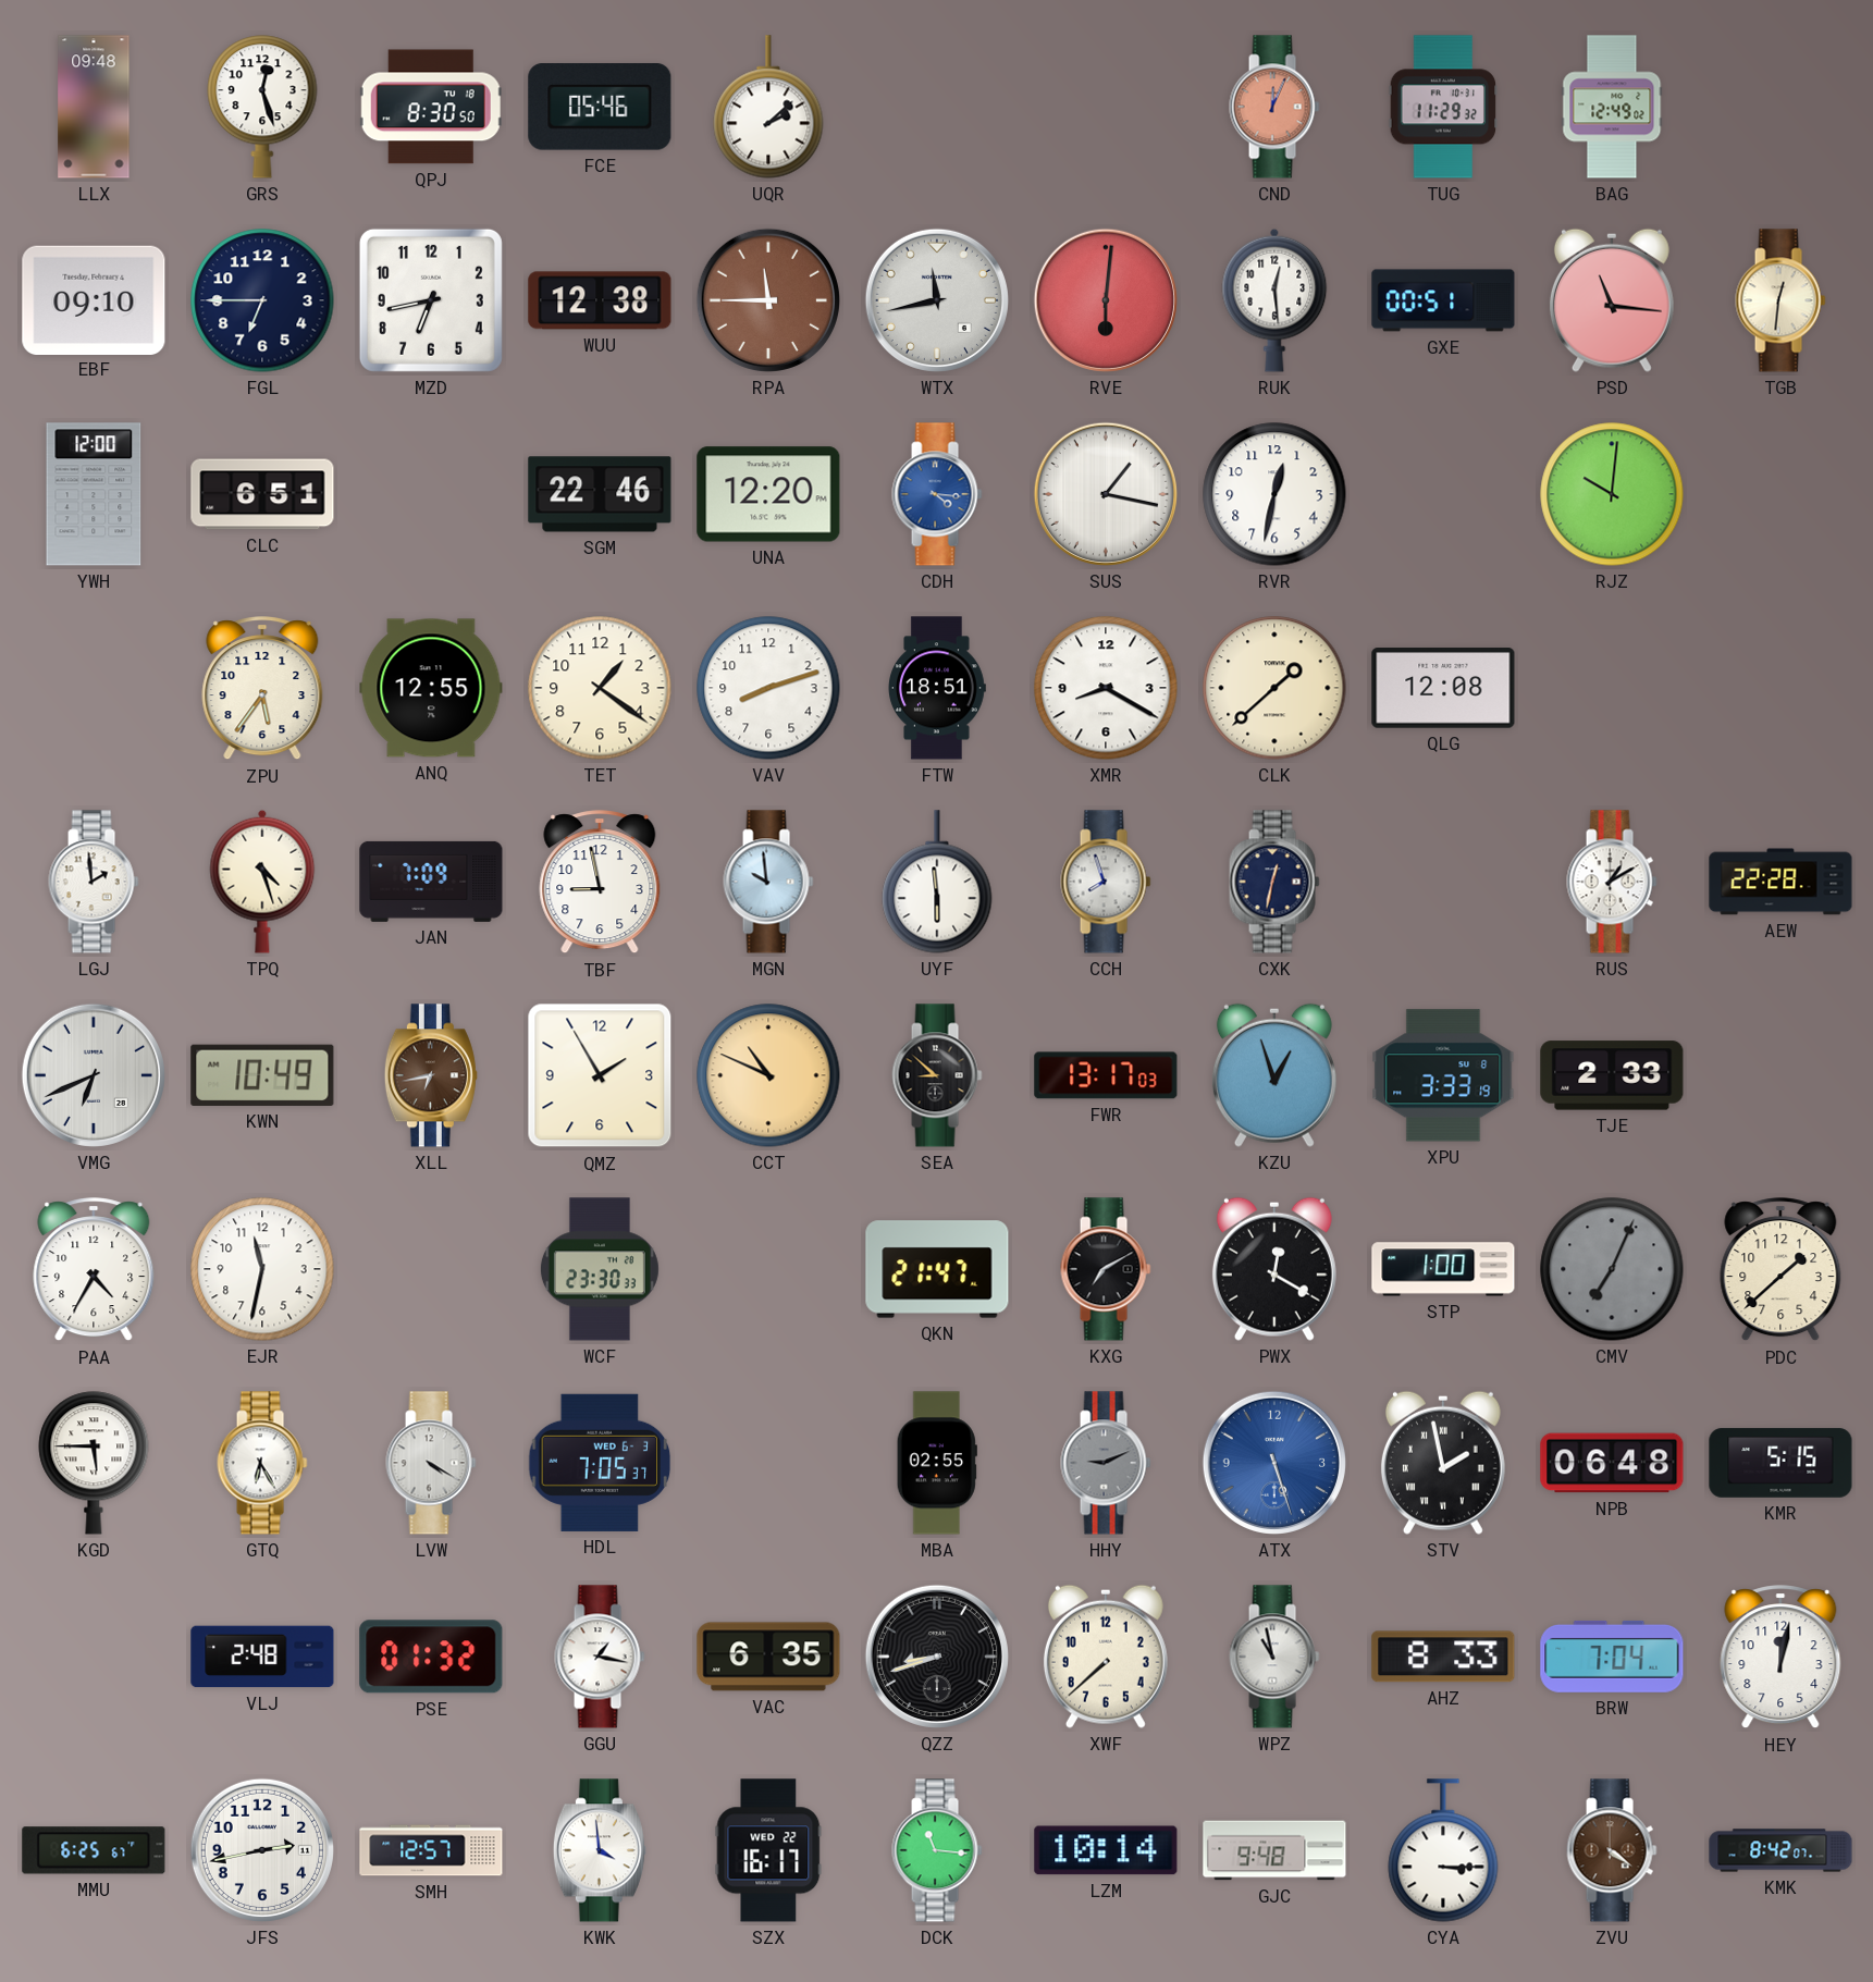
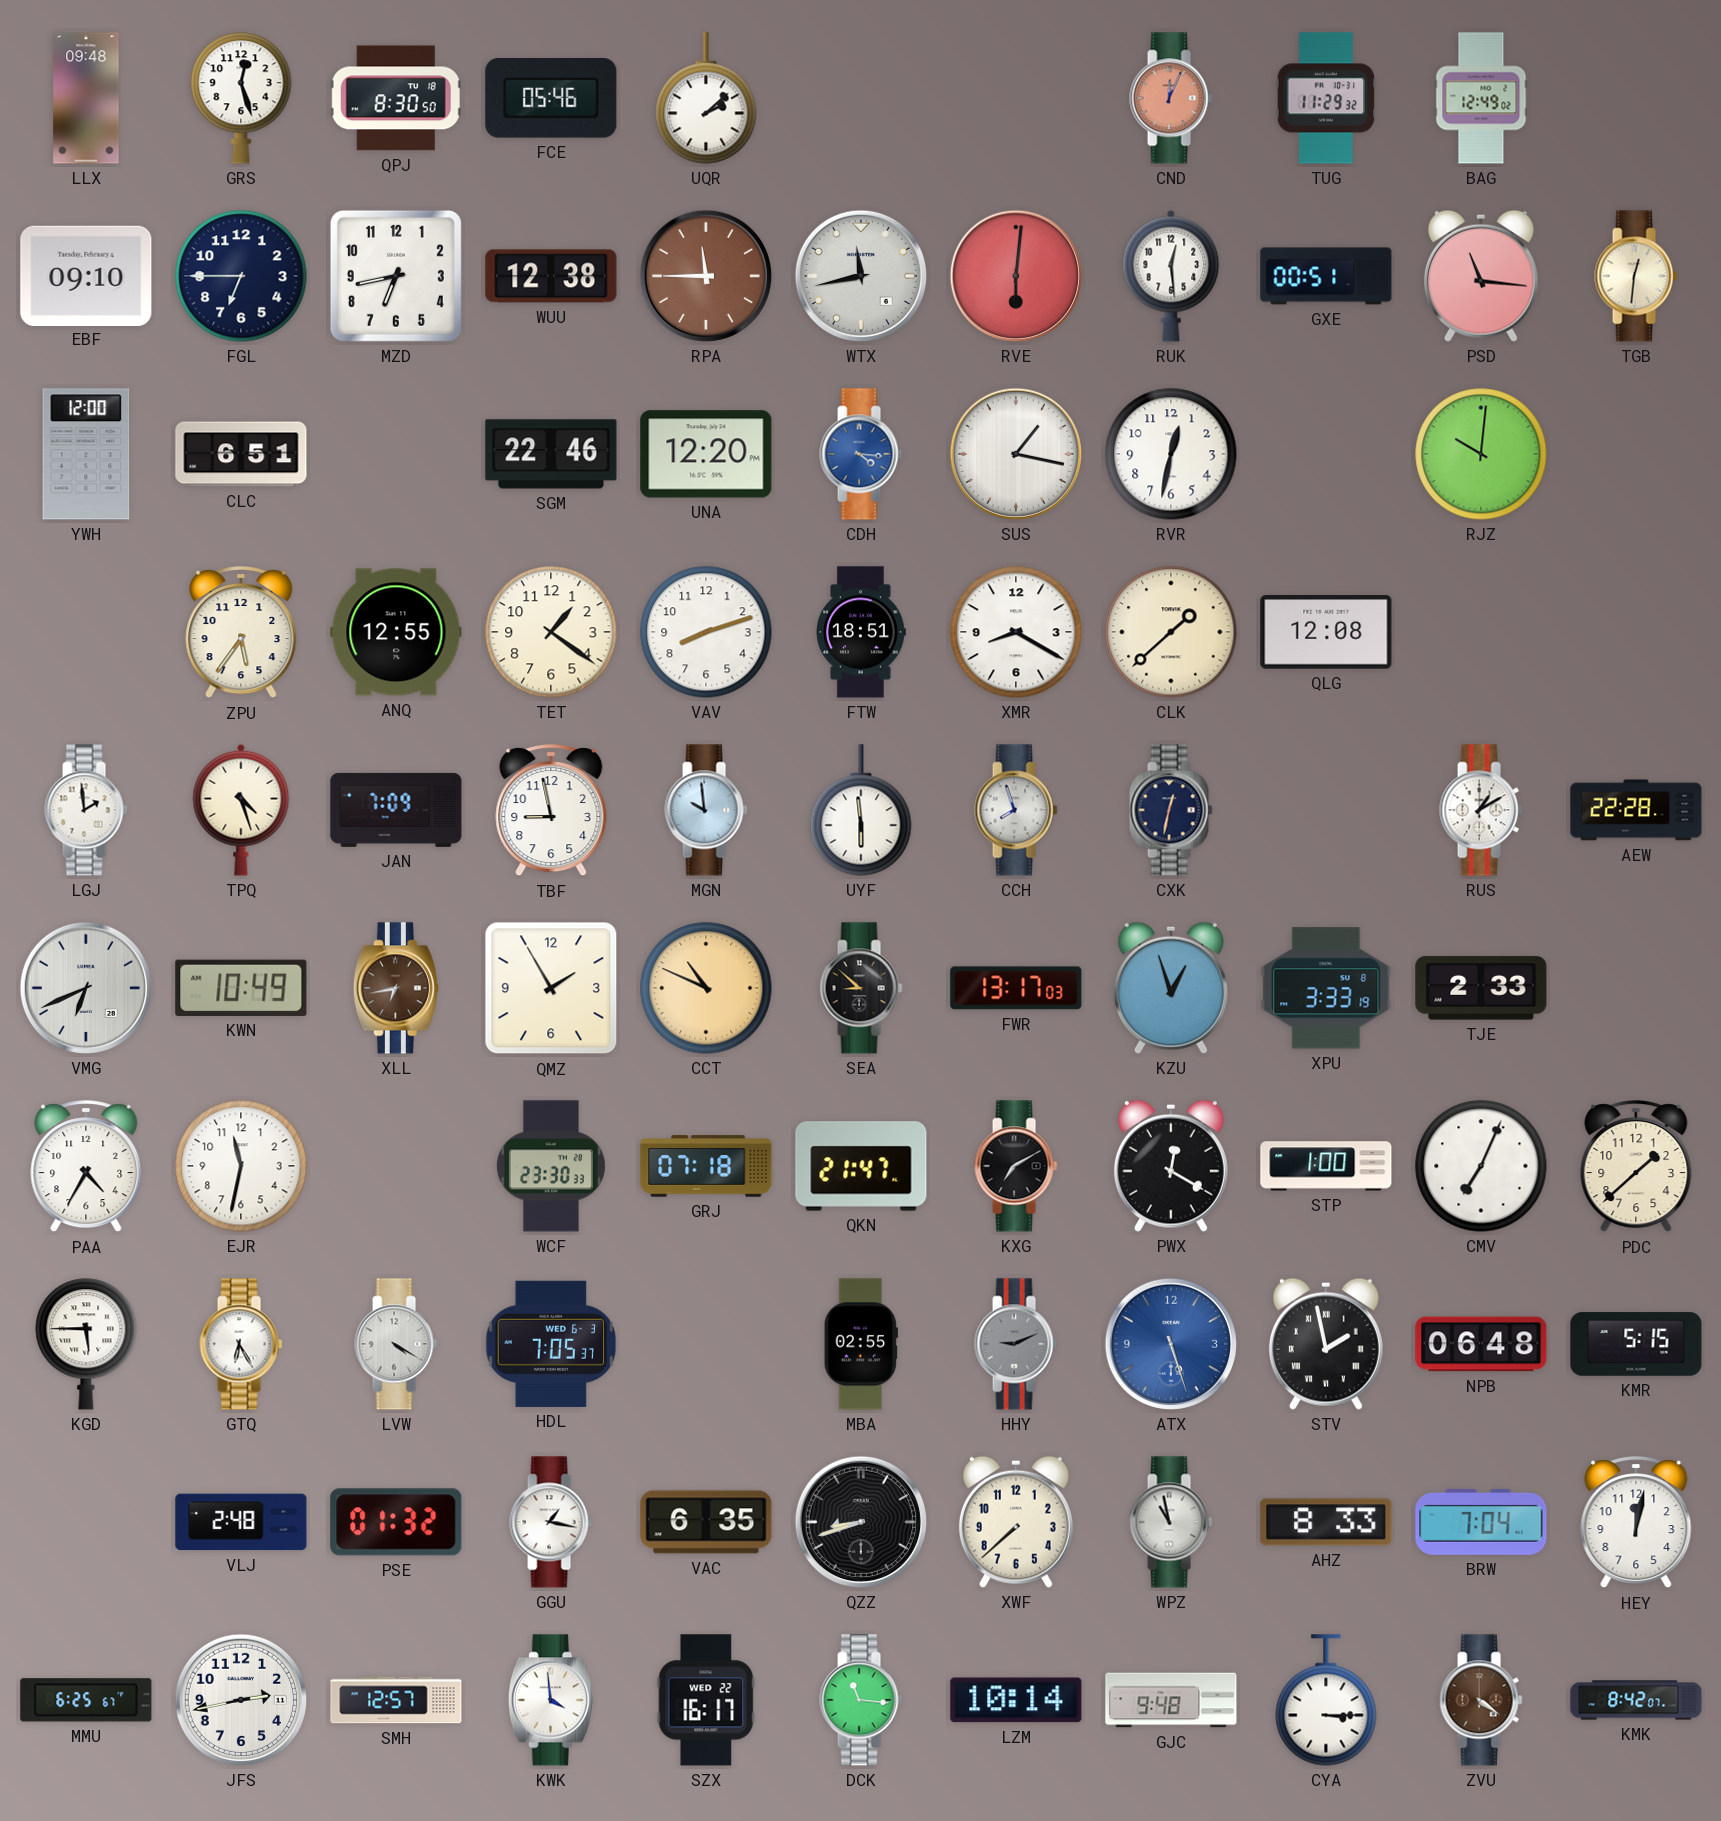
GRJ: none -> 07:18
CMV dial: grey -> white
